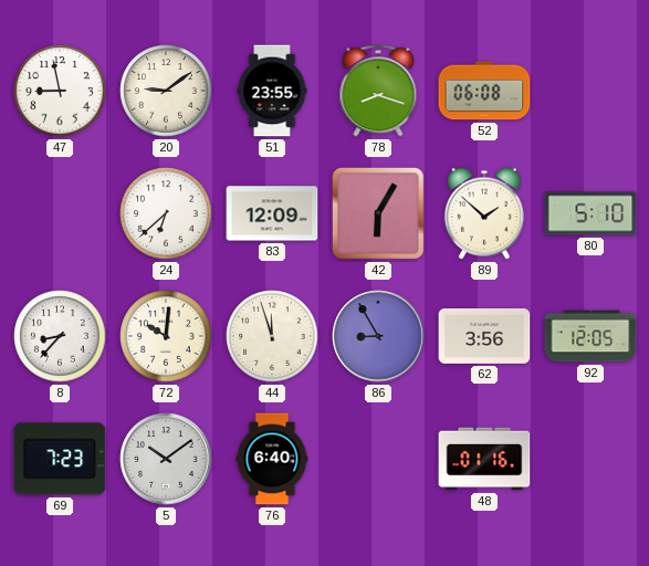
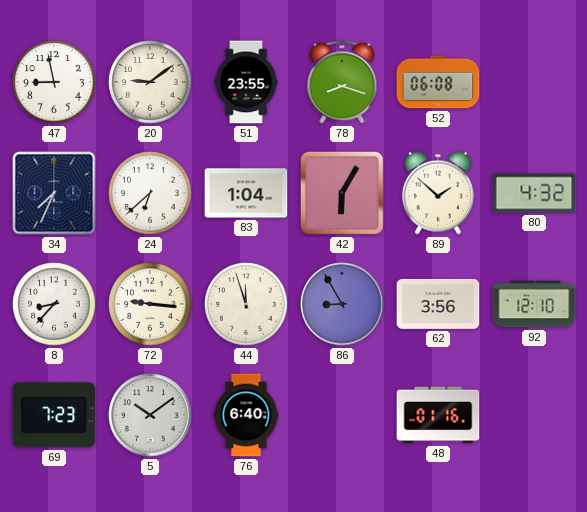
34: none -> 7:34
83: 12:09 -> 1:04
80: 5:10 -> 4:32
72: 10:01 -> 9:16
92: 12:05 -> 12:10
